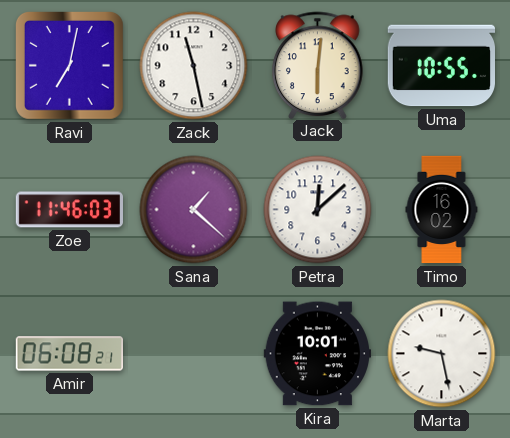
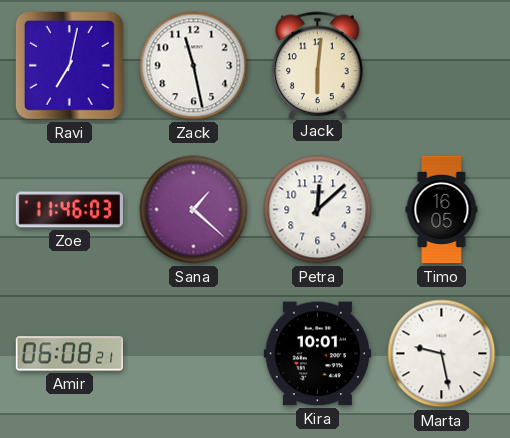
Uma: 10:55 -> none
Timo: 16:02 -> 16:05
